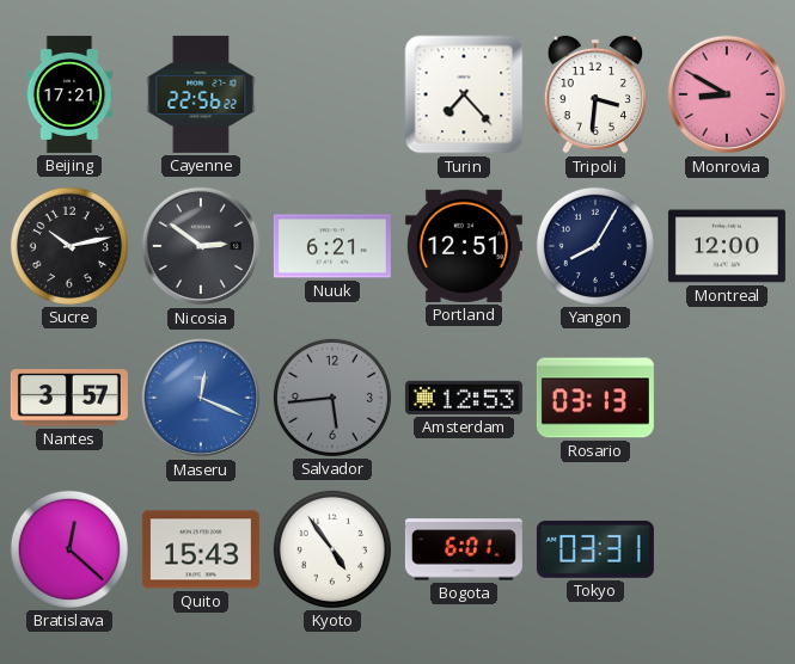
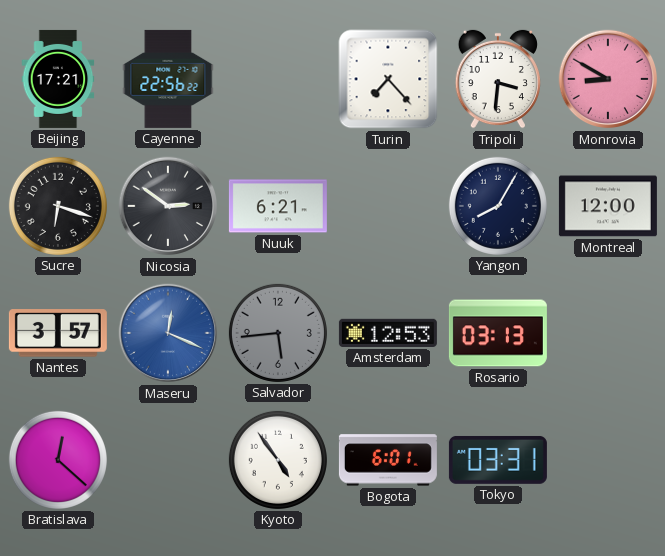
Sucre: 10:13 -> 6:18
Portland: 12:51 -> none
Quito: 15:43 -> none
